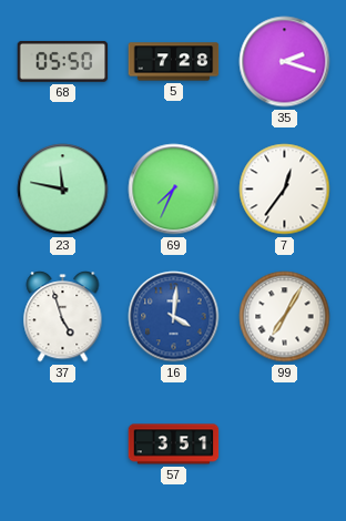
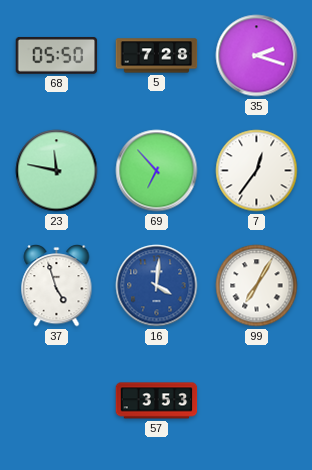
69: 7:34 -> 6:53
57: 3:51 -> 3:53
